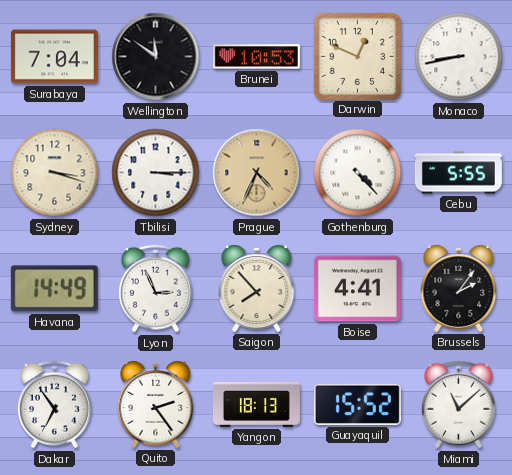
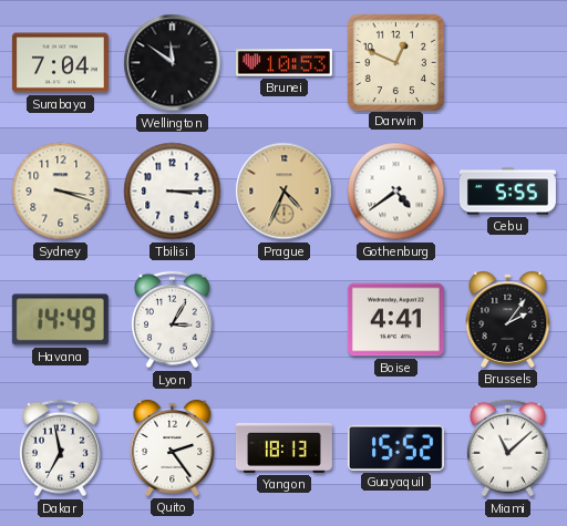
Monaco: 8:43 -> none
Gothenburg: 4:23 -> 4:39
Lyon: 2:56 -> 3:05
Saigon: 7:53 -> none
Dakar: 6:54 -> 6:58
